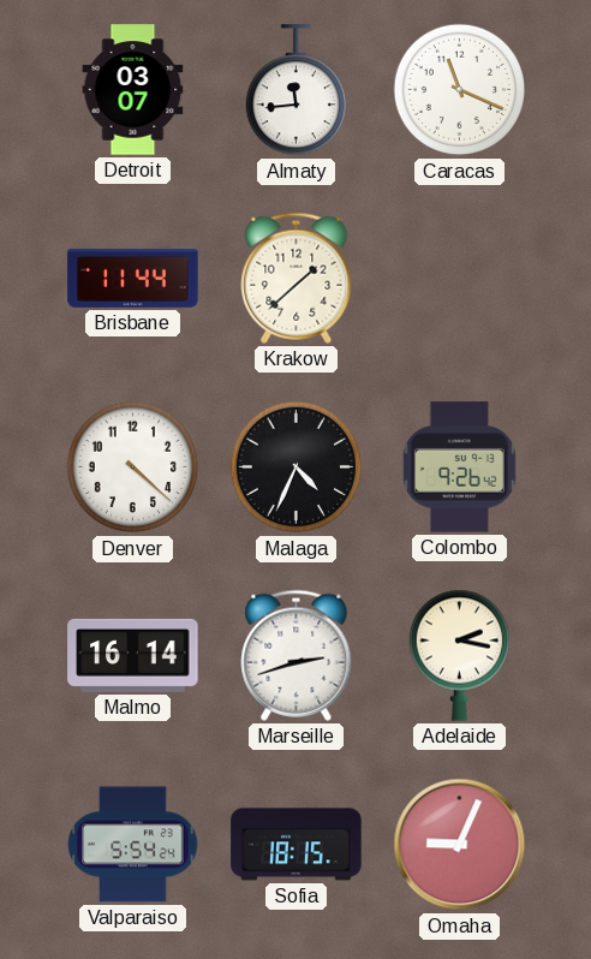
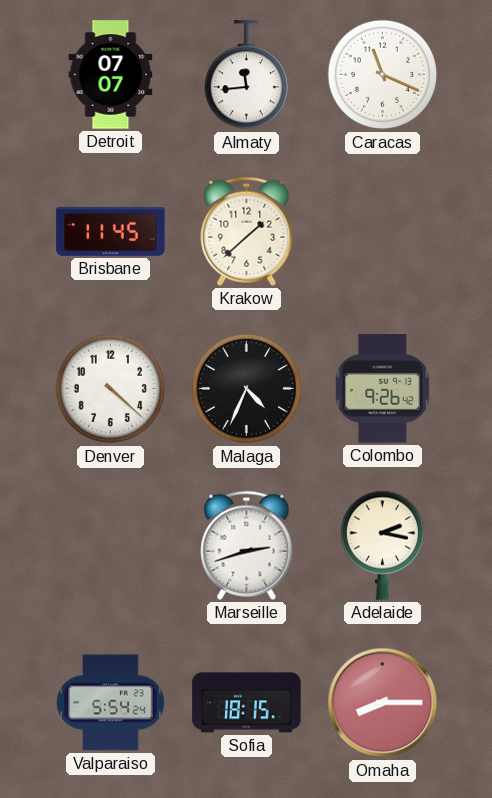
Detroit: 03:07 -> 07:07
Brisbane: 11:44 -> 11:45
Malmo: 16:14 -> none
Omaha: 9:04 -> 8:15
